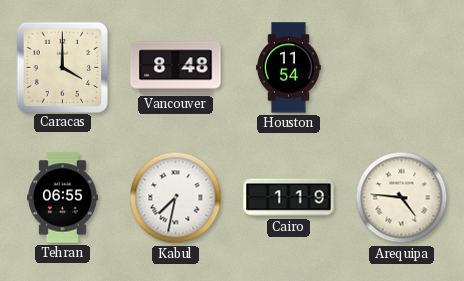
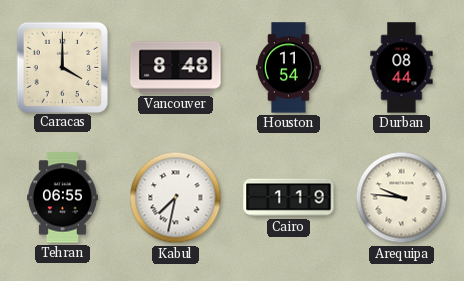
Durban: none -> 08:44
Arequipa: 4:46 -> 9:46
